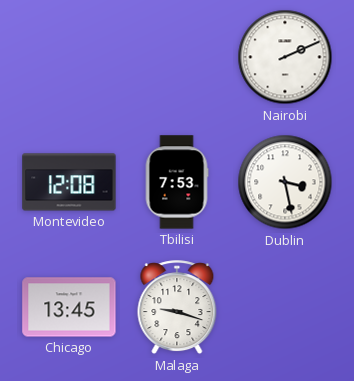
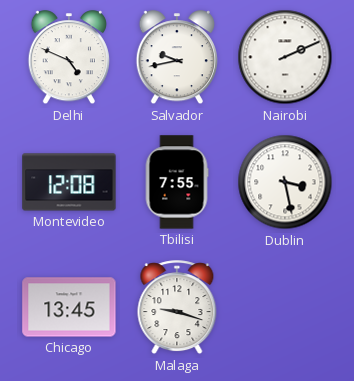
Delhi: none -> 4:49
Salvador: none -> 9:43
Tbilisi: 7:53 -> 7:55
